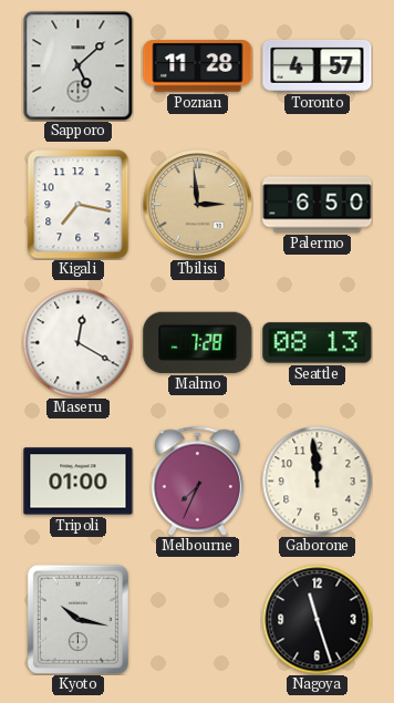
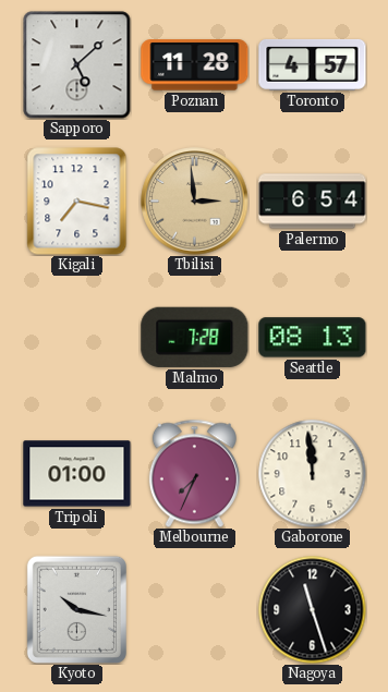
Palermo: 6:50 -> 6:54
Maseru: 12:20 -> none
